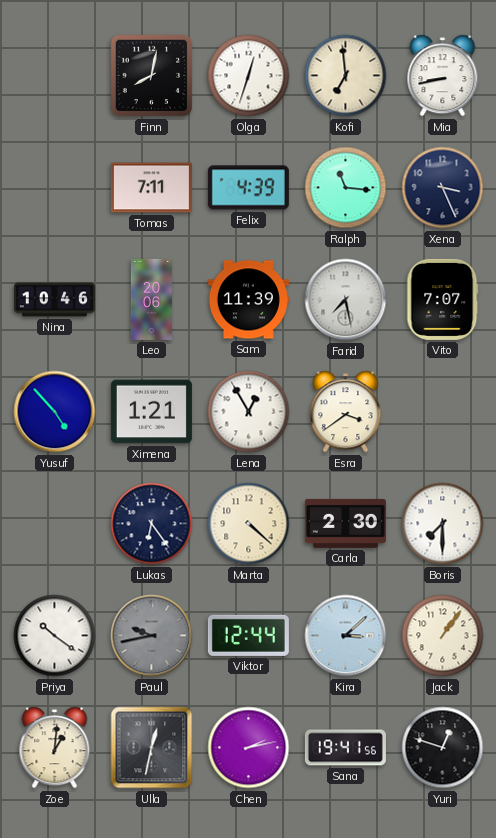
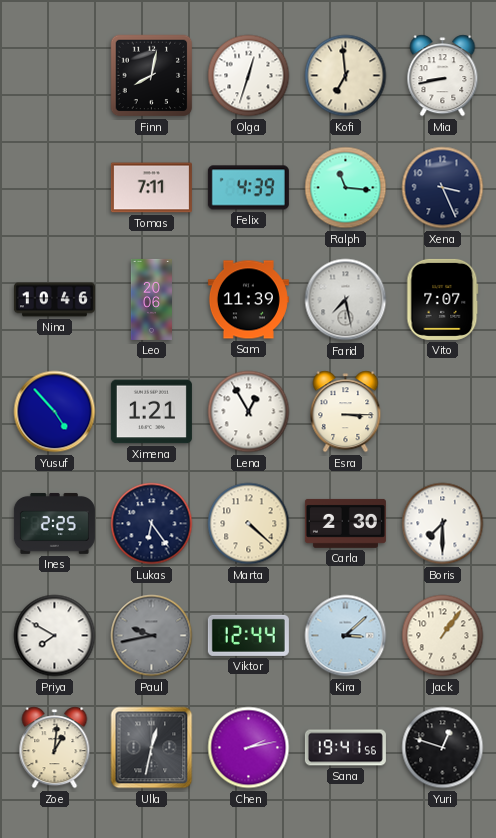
Esra: 3:39 -> 3:15
Ines: none -> 2:25
Priya: 10:21 -> 7:50
